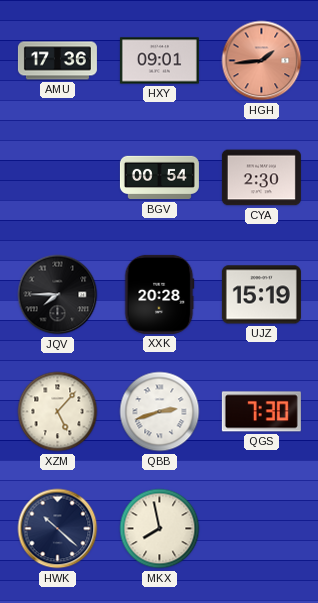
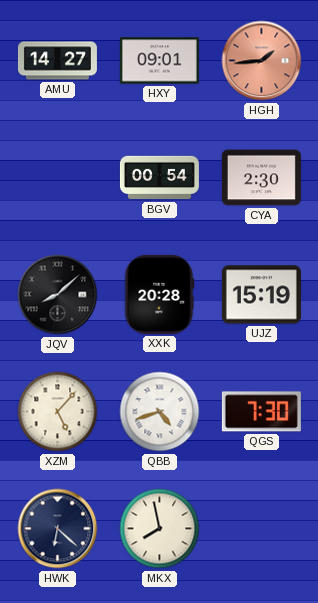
AMU: 17:36 -> 14:27
JQV: 7:45 -> 8:08
QBB: 2:42 -> 4:42
HWK: 10:22 -> 6:22
